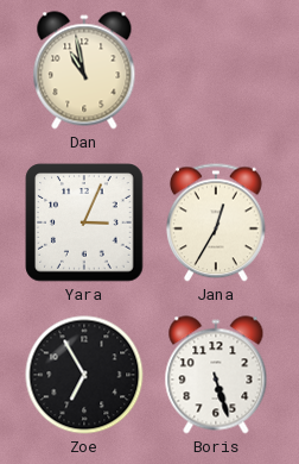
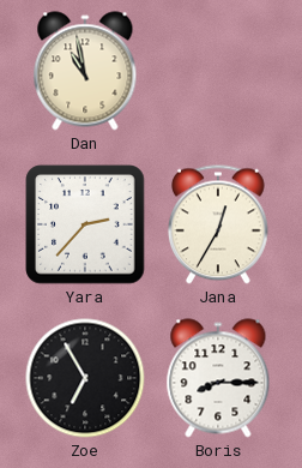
Yara: 3:04 -> 2:37
Boris: 5:27 -> 8:15
